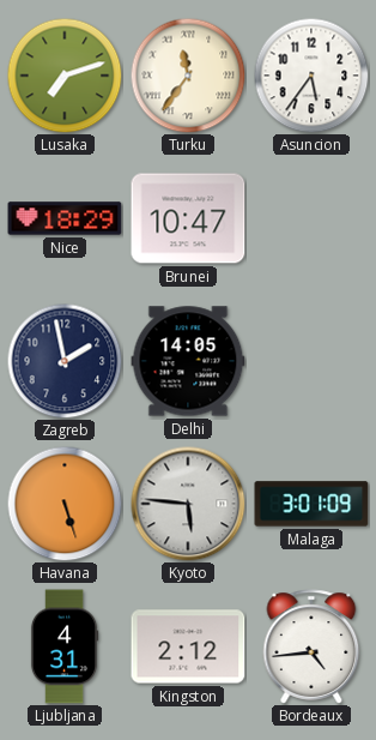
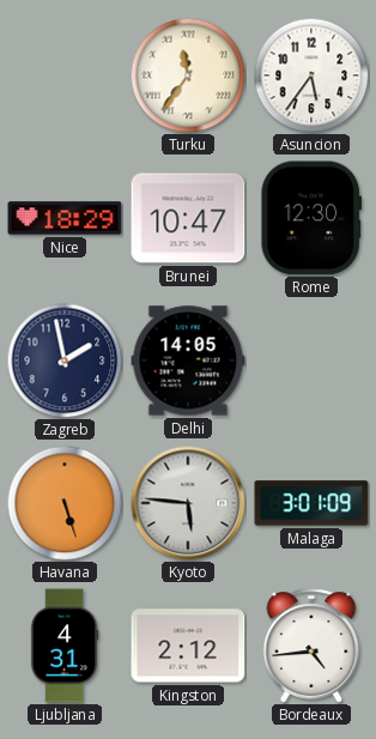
Lusaka: 7:12 -> none
Rome: none -> 12:30
